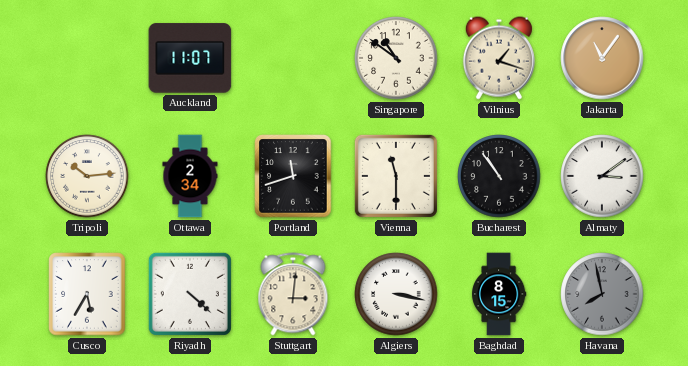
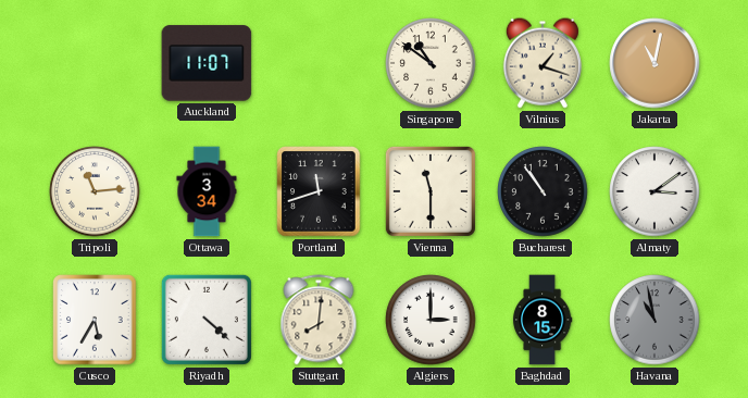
Jakarta: 11:06 -> 11:02
Tripoli: 10:14 -> 11:14
Ottawa: 2:34 -> 3:34
Stuttgart: 3:01 -> 8:01
Algiers: 3:17 -> 3:00
Havana: 7:58 -> 10:58
